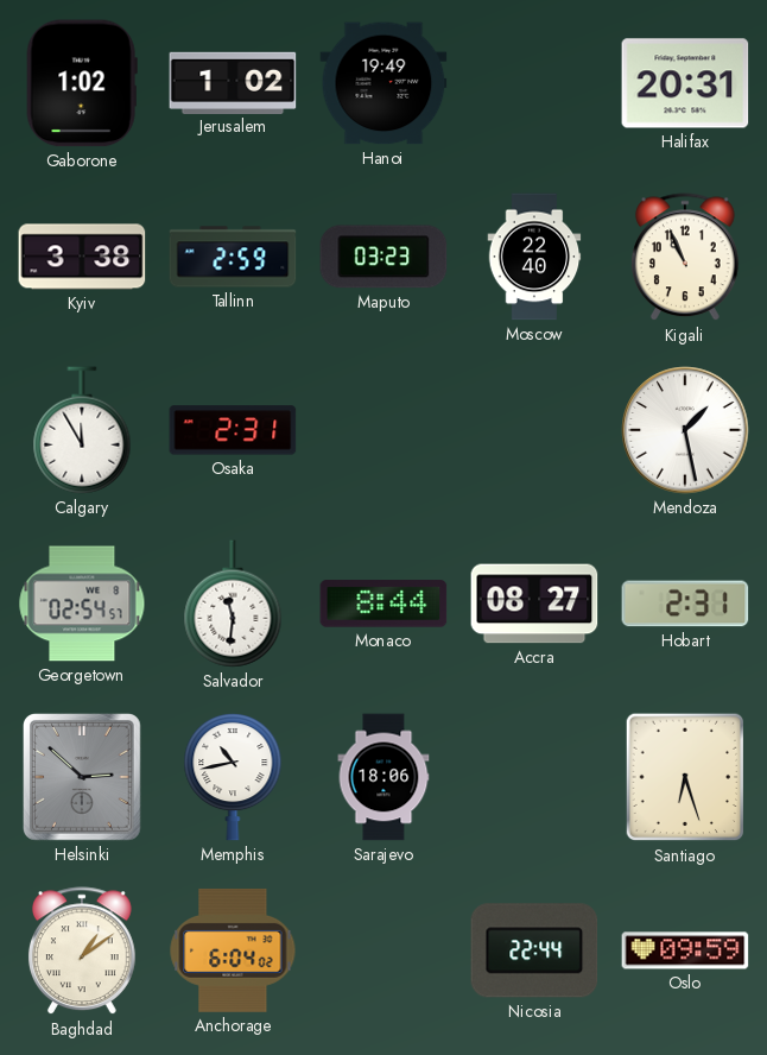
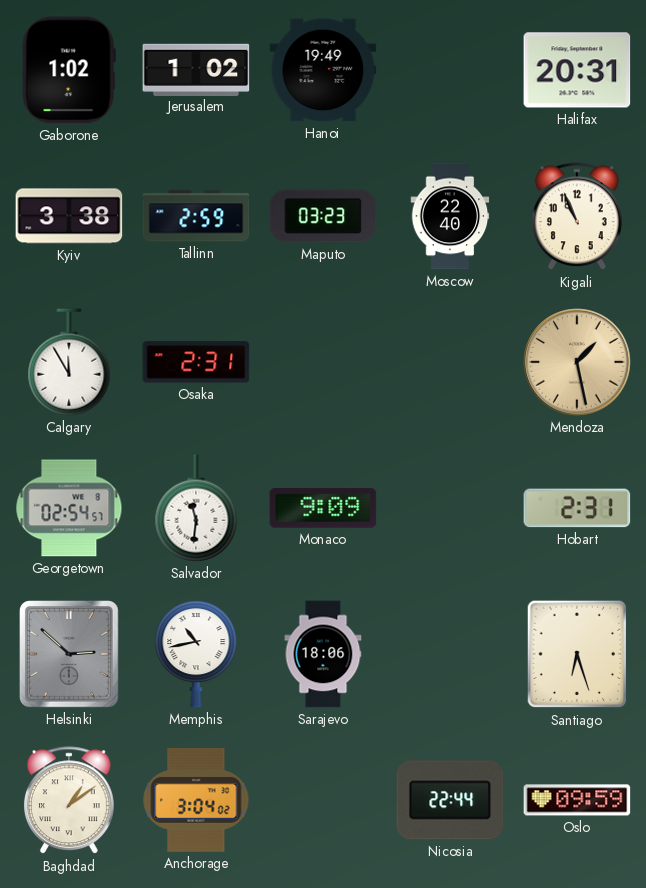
Mendoza dial: white -> champagne
Monaco: 8:44 -> 9:09
Accra: 08:27 -> none
Anchorage: 6:04 -> 3:04
